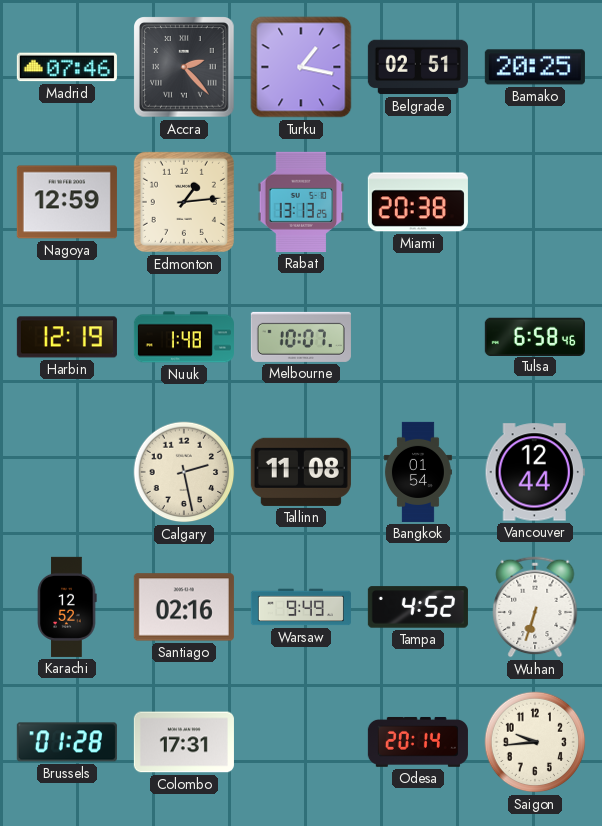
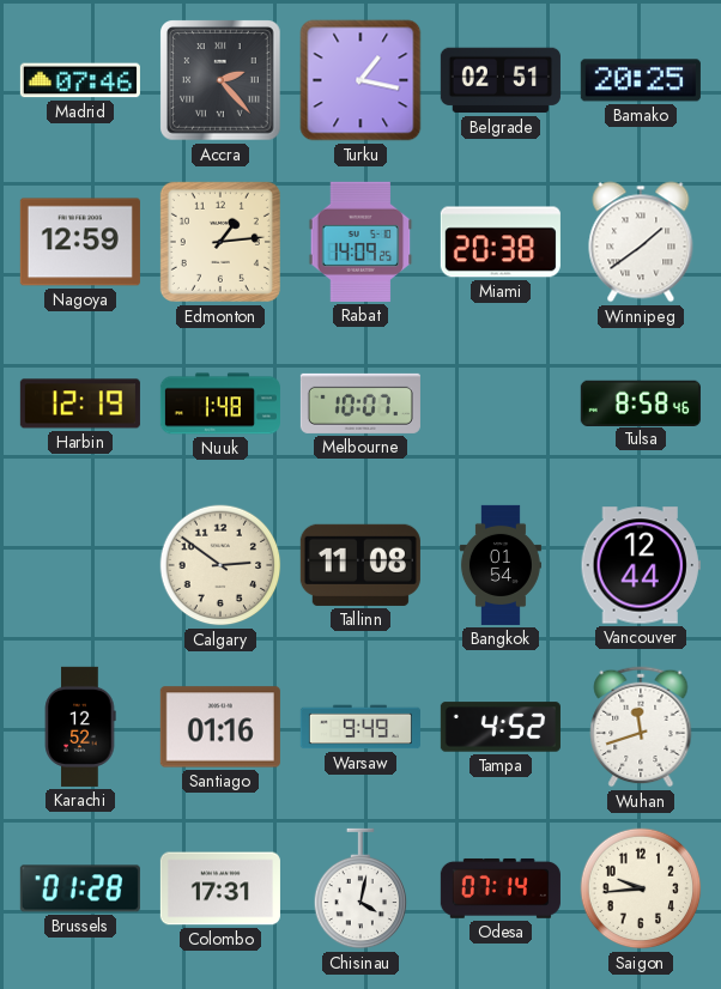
Rabat: 13:13 -> 14:09
Winnipeg: none -> 1:39
Tulsa: 6:58 -> 8:58
Calgary: 2:28 -> 2:51
Santiago: 02:16 -> 01:16
Wuhan: 6:33 -> 11:42
Chisinau: none -> 4:02
Odesa: 20:14 -> 07:14
